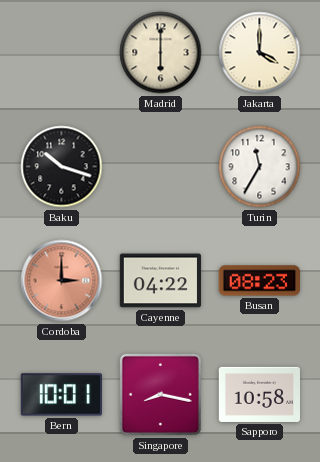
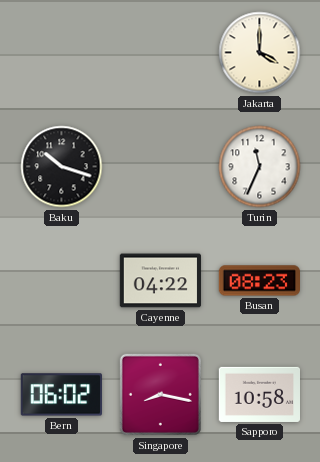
Madrid: 6:00 -> none
Turin: 11:35 -> 11:34
Cordoba: 3:00 -> none
Bern: 10:01 -> 06:02
